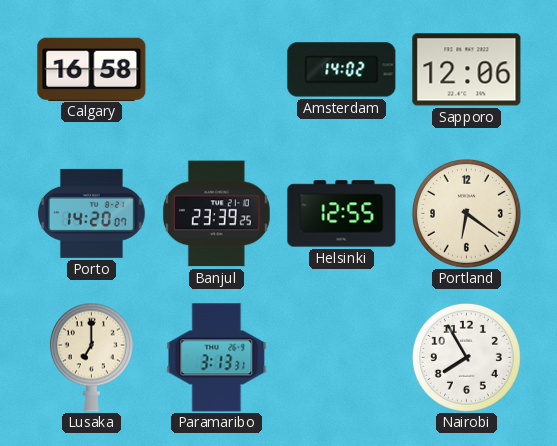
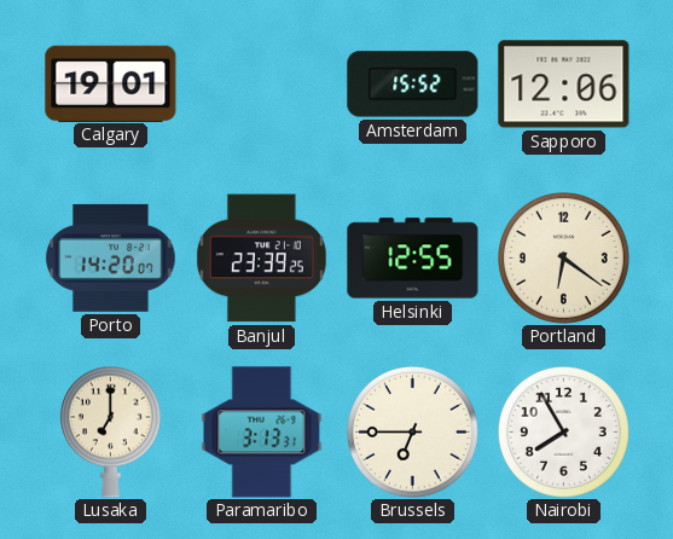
Calgary: 16:58 -> 19:01
Amsterdam: 14:02 -> 15:52
Brussels: none -> 6:45
